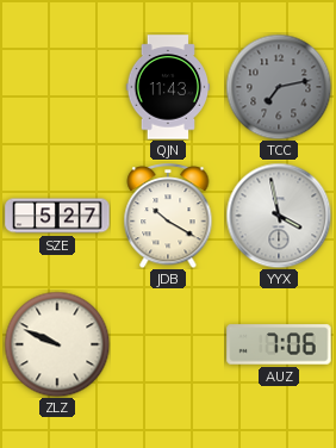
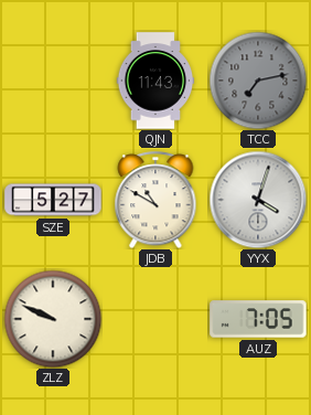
JDB: 10:20 -> 10:50
YYX: 3:58 -> 4:03
AUZ: 7:06 -> 7:05
